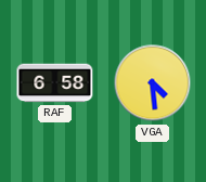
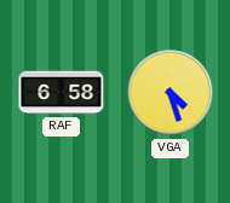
VGA: 4:29 -> 4:27
